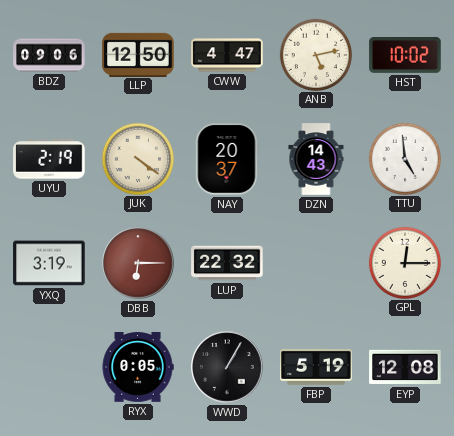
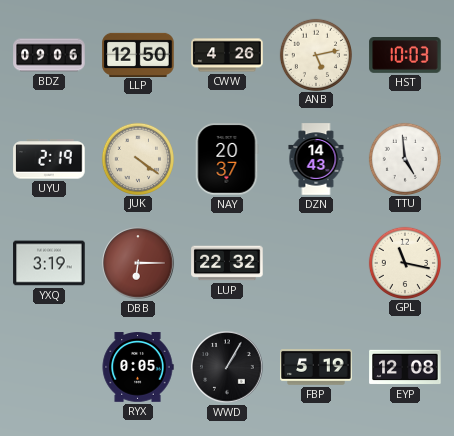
CWW: 4:47 -> 4:26
HST: 10:02 -> 10:03
GPL: 12:15 -> 11:17
